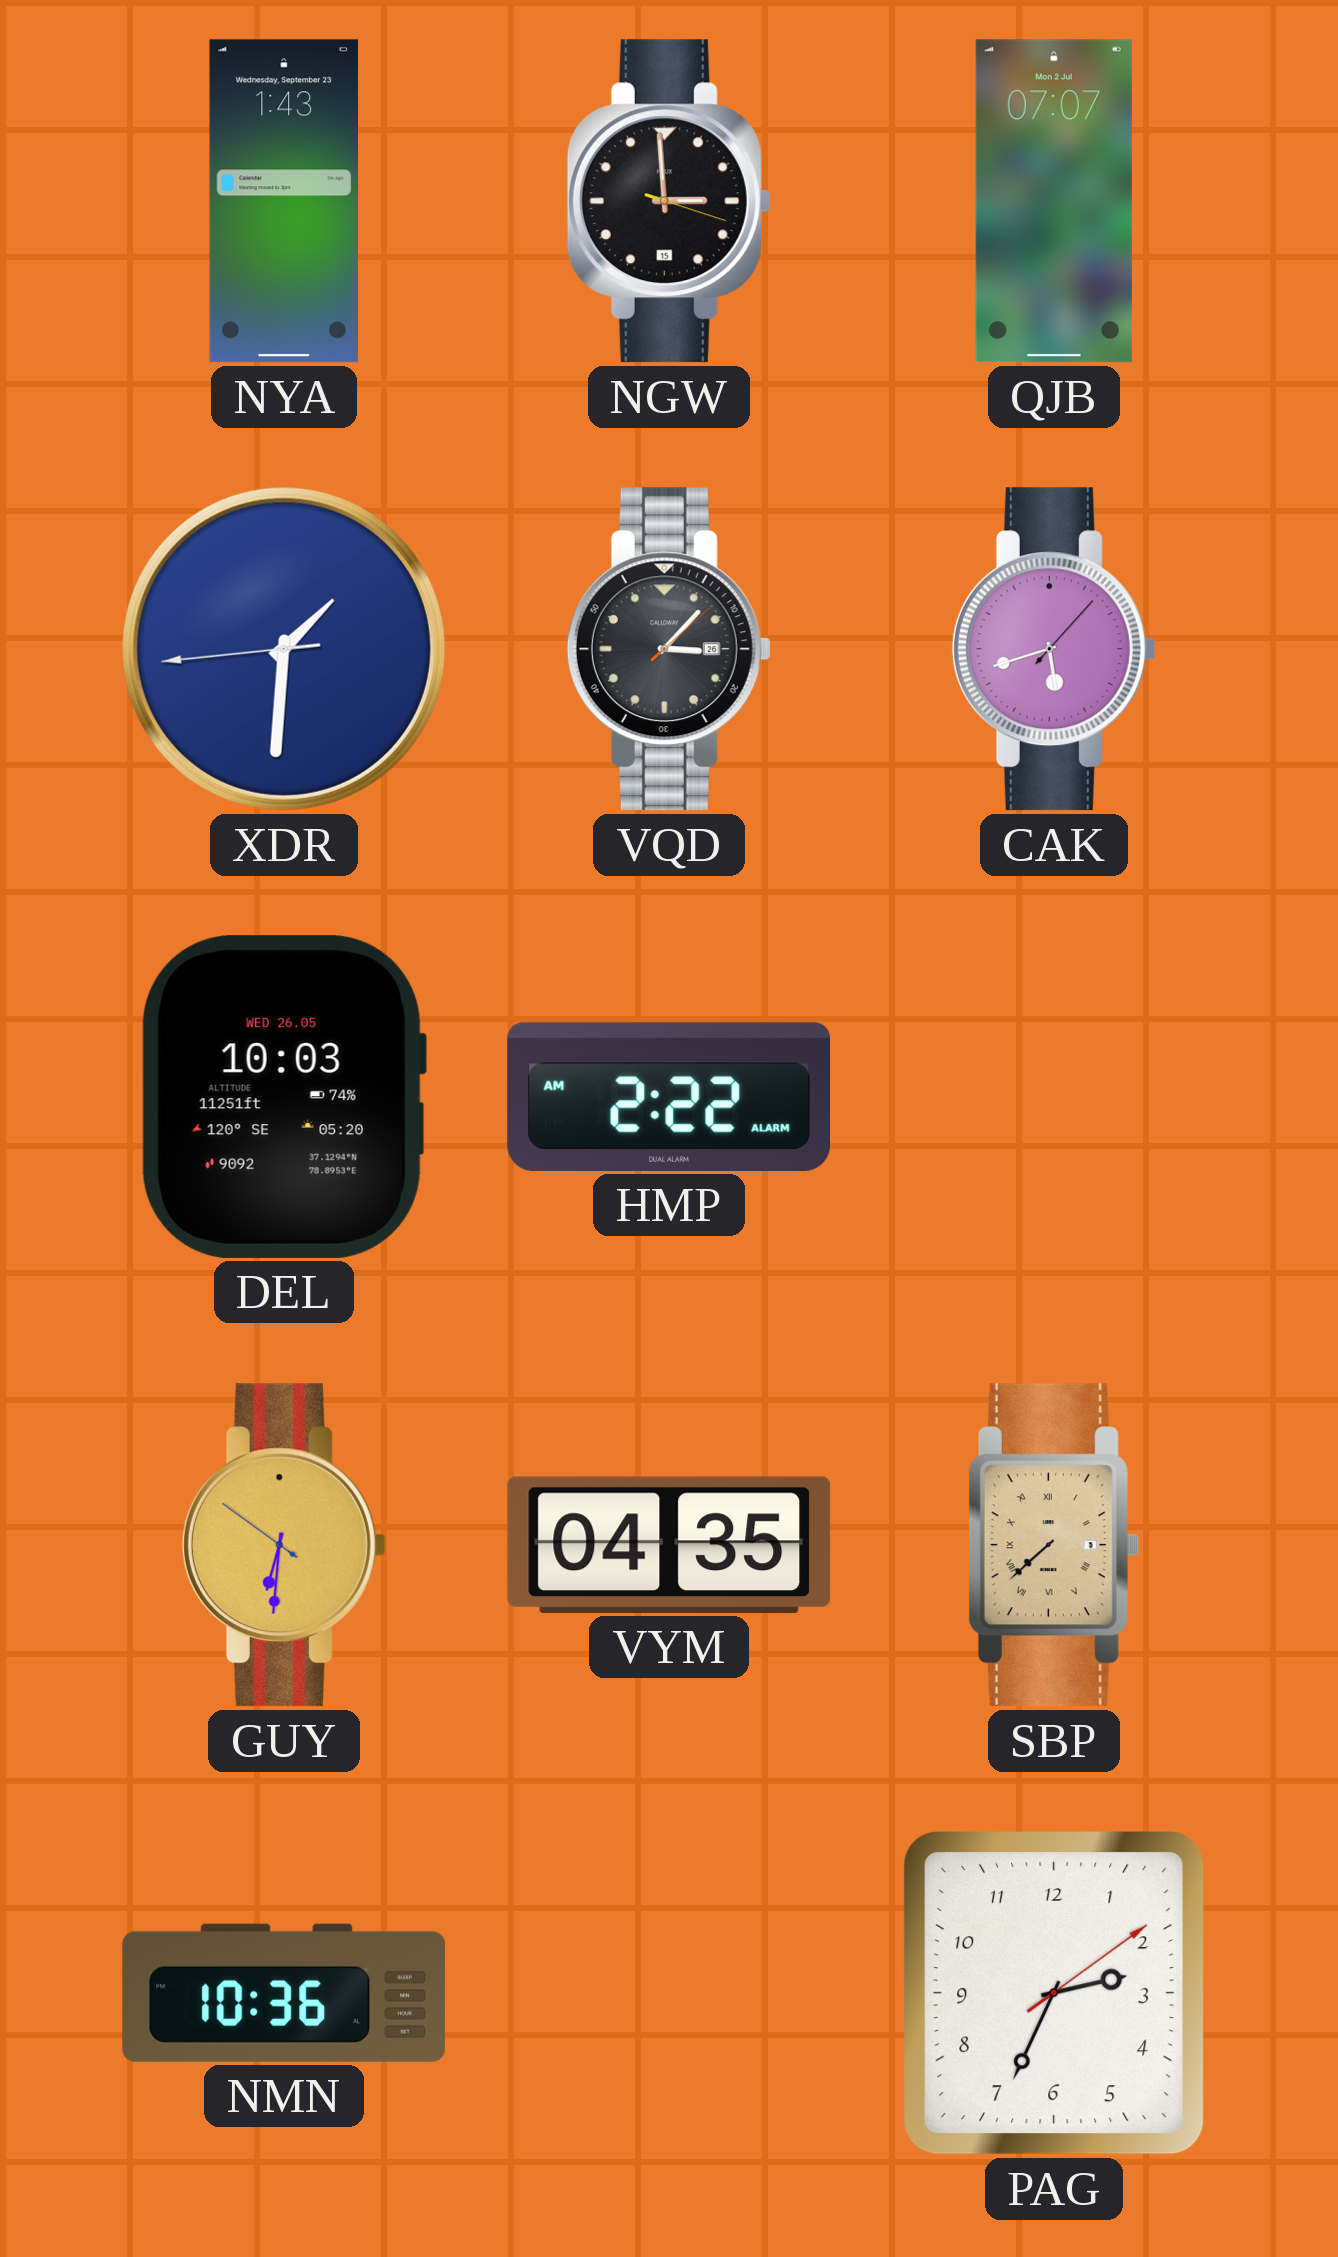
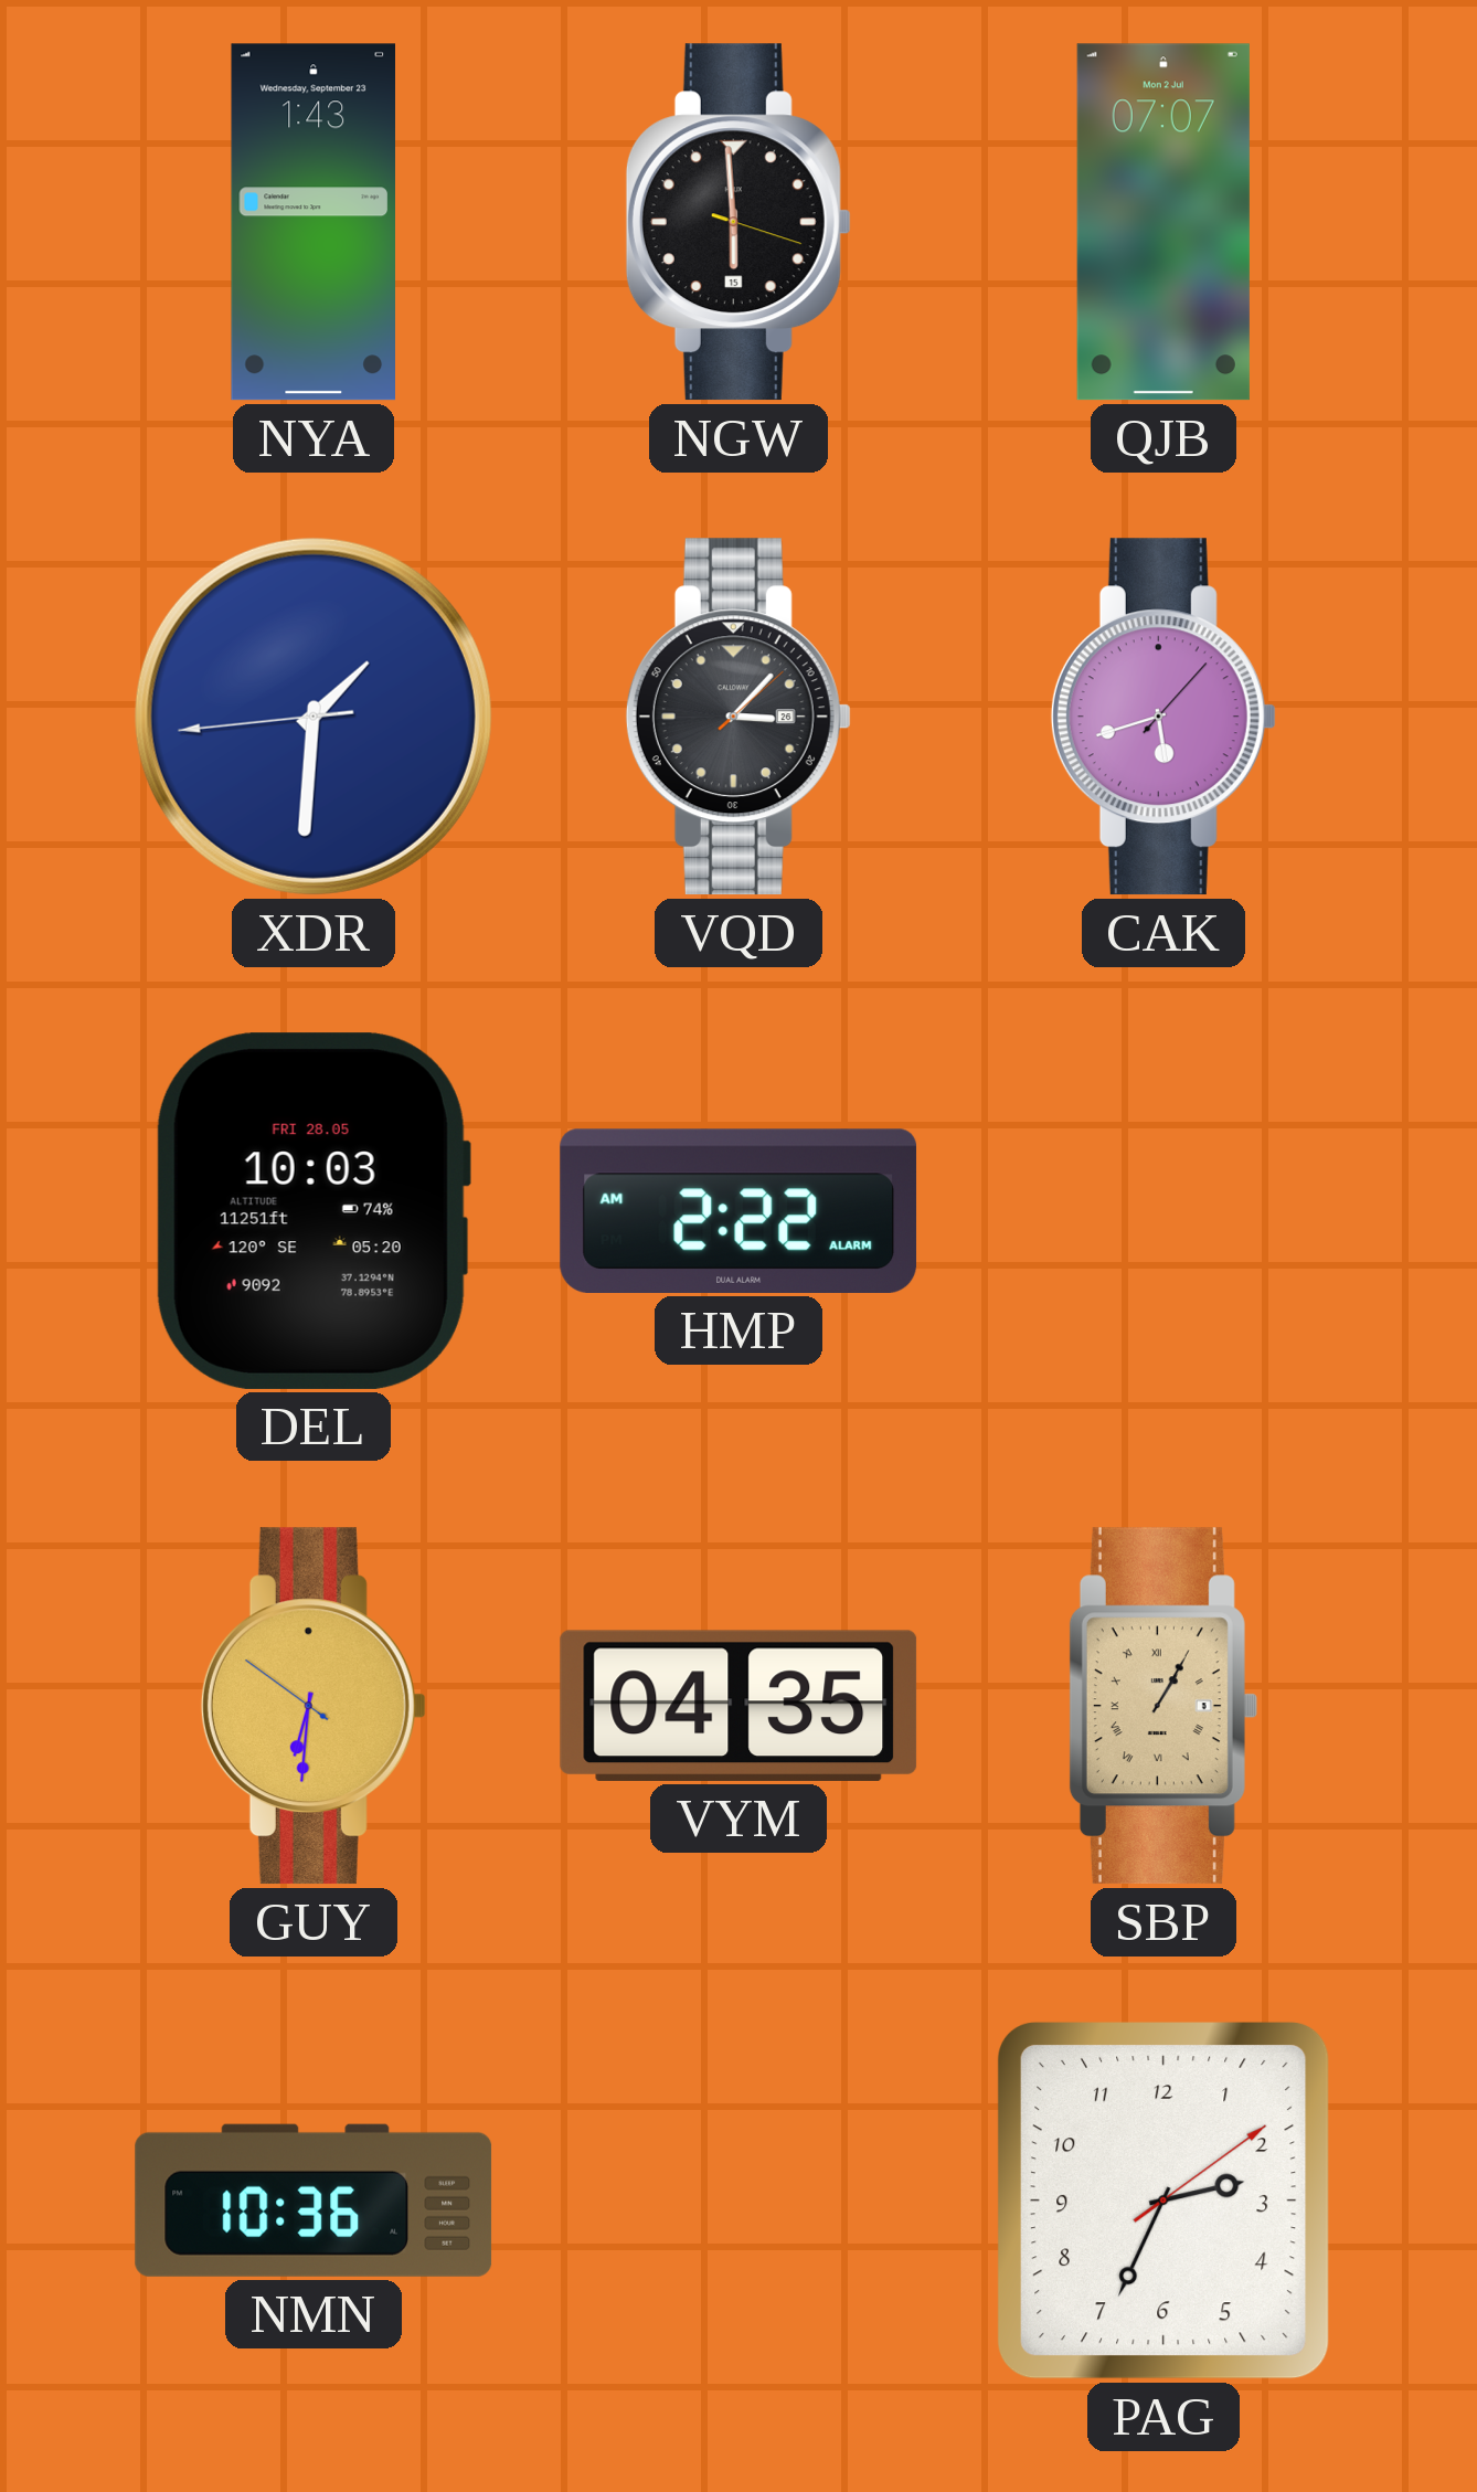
NGW: 2:59 -> 5:59
DEL date: WED 26.05 -> FRI 28.05
SBP: 7:38 -> 1:05
